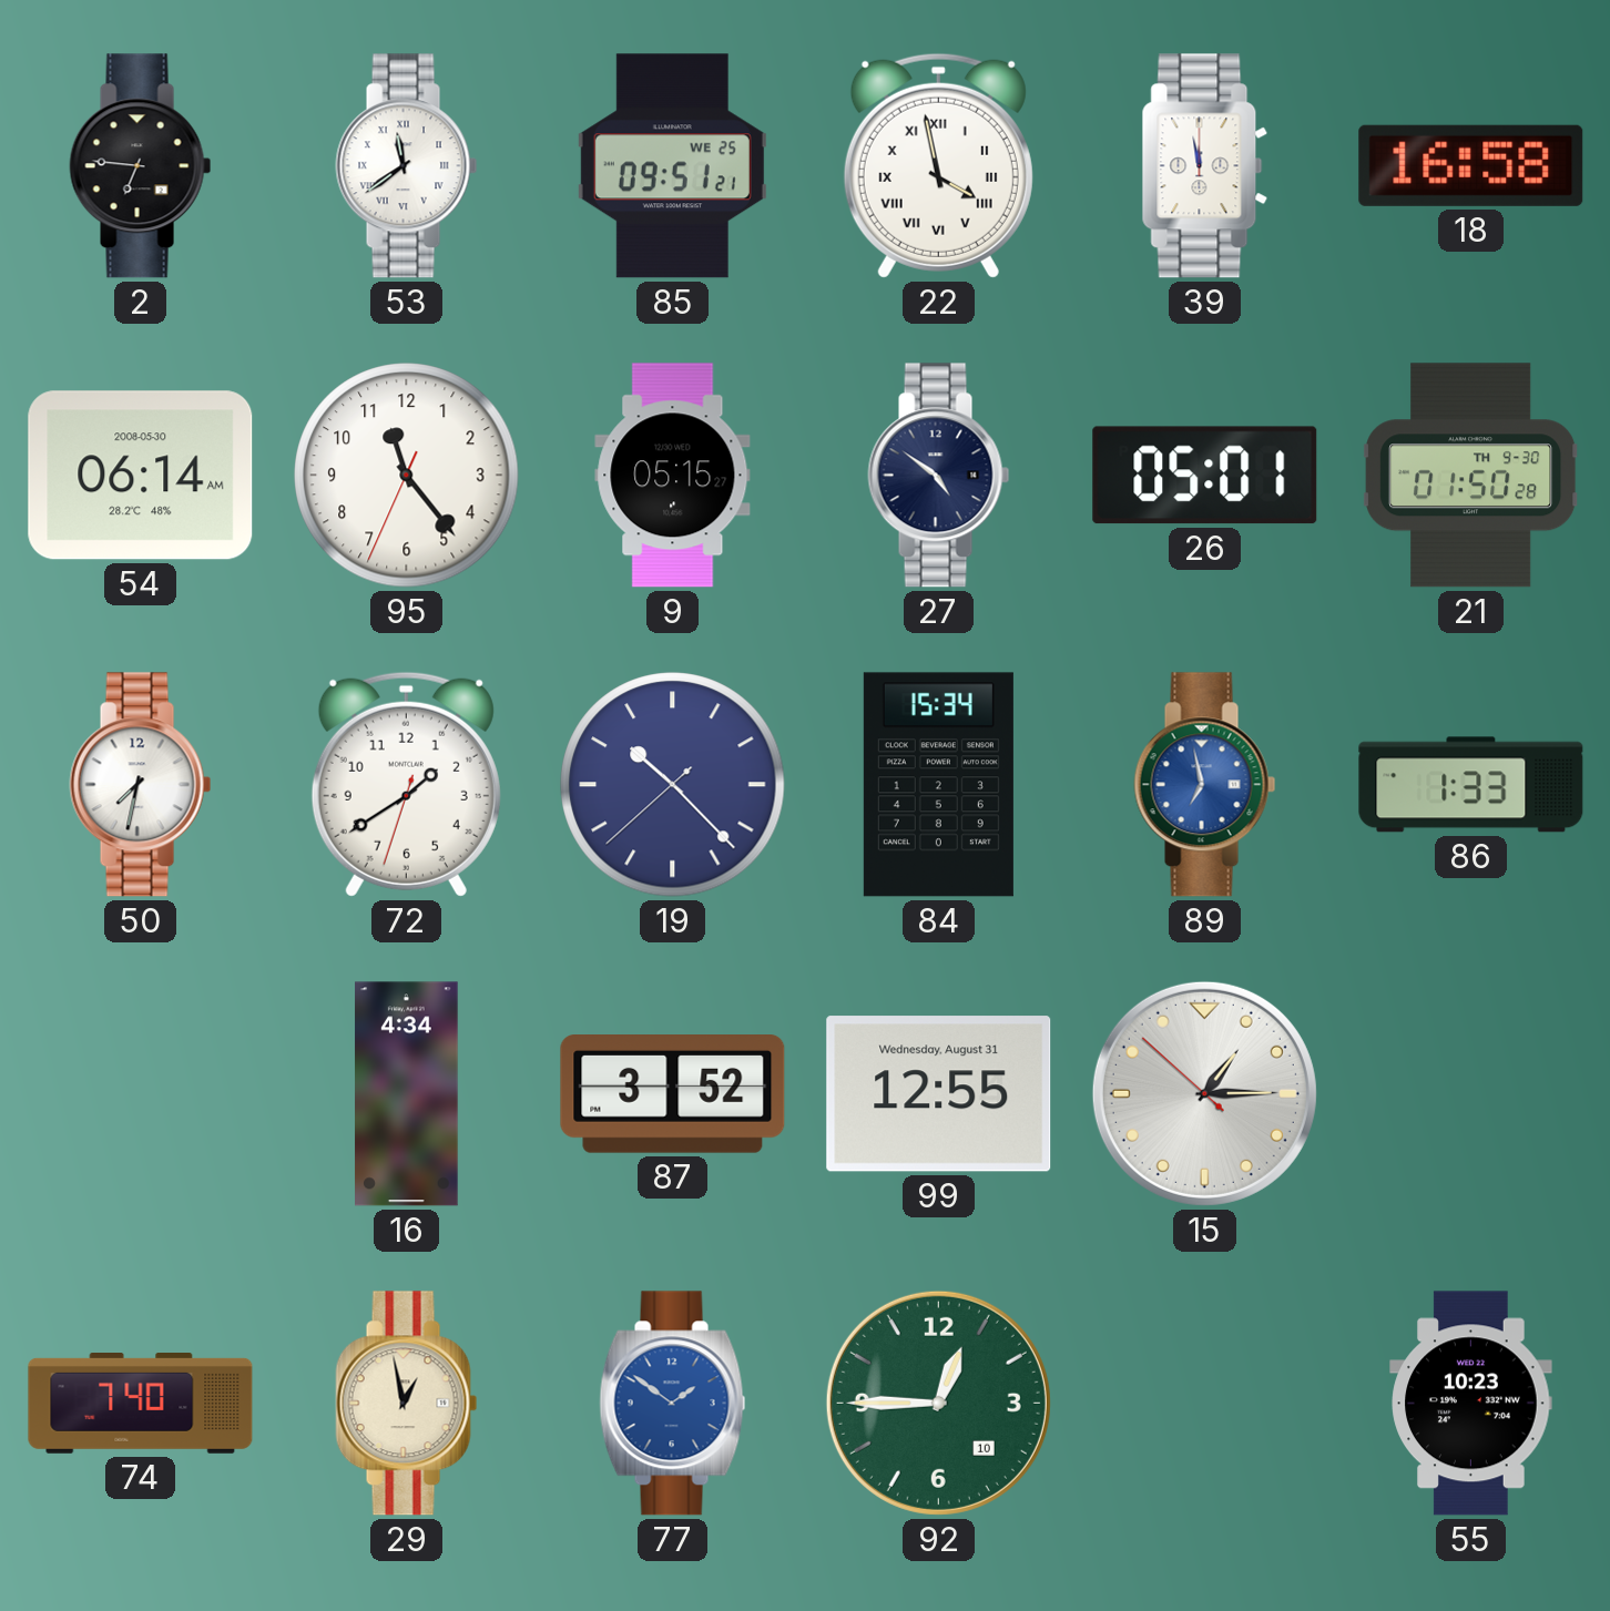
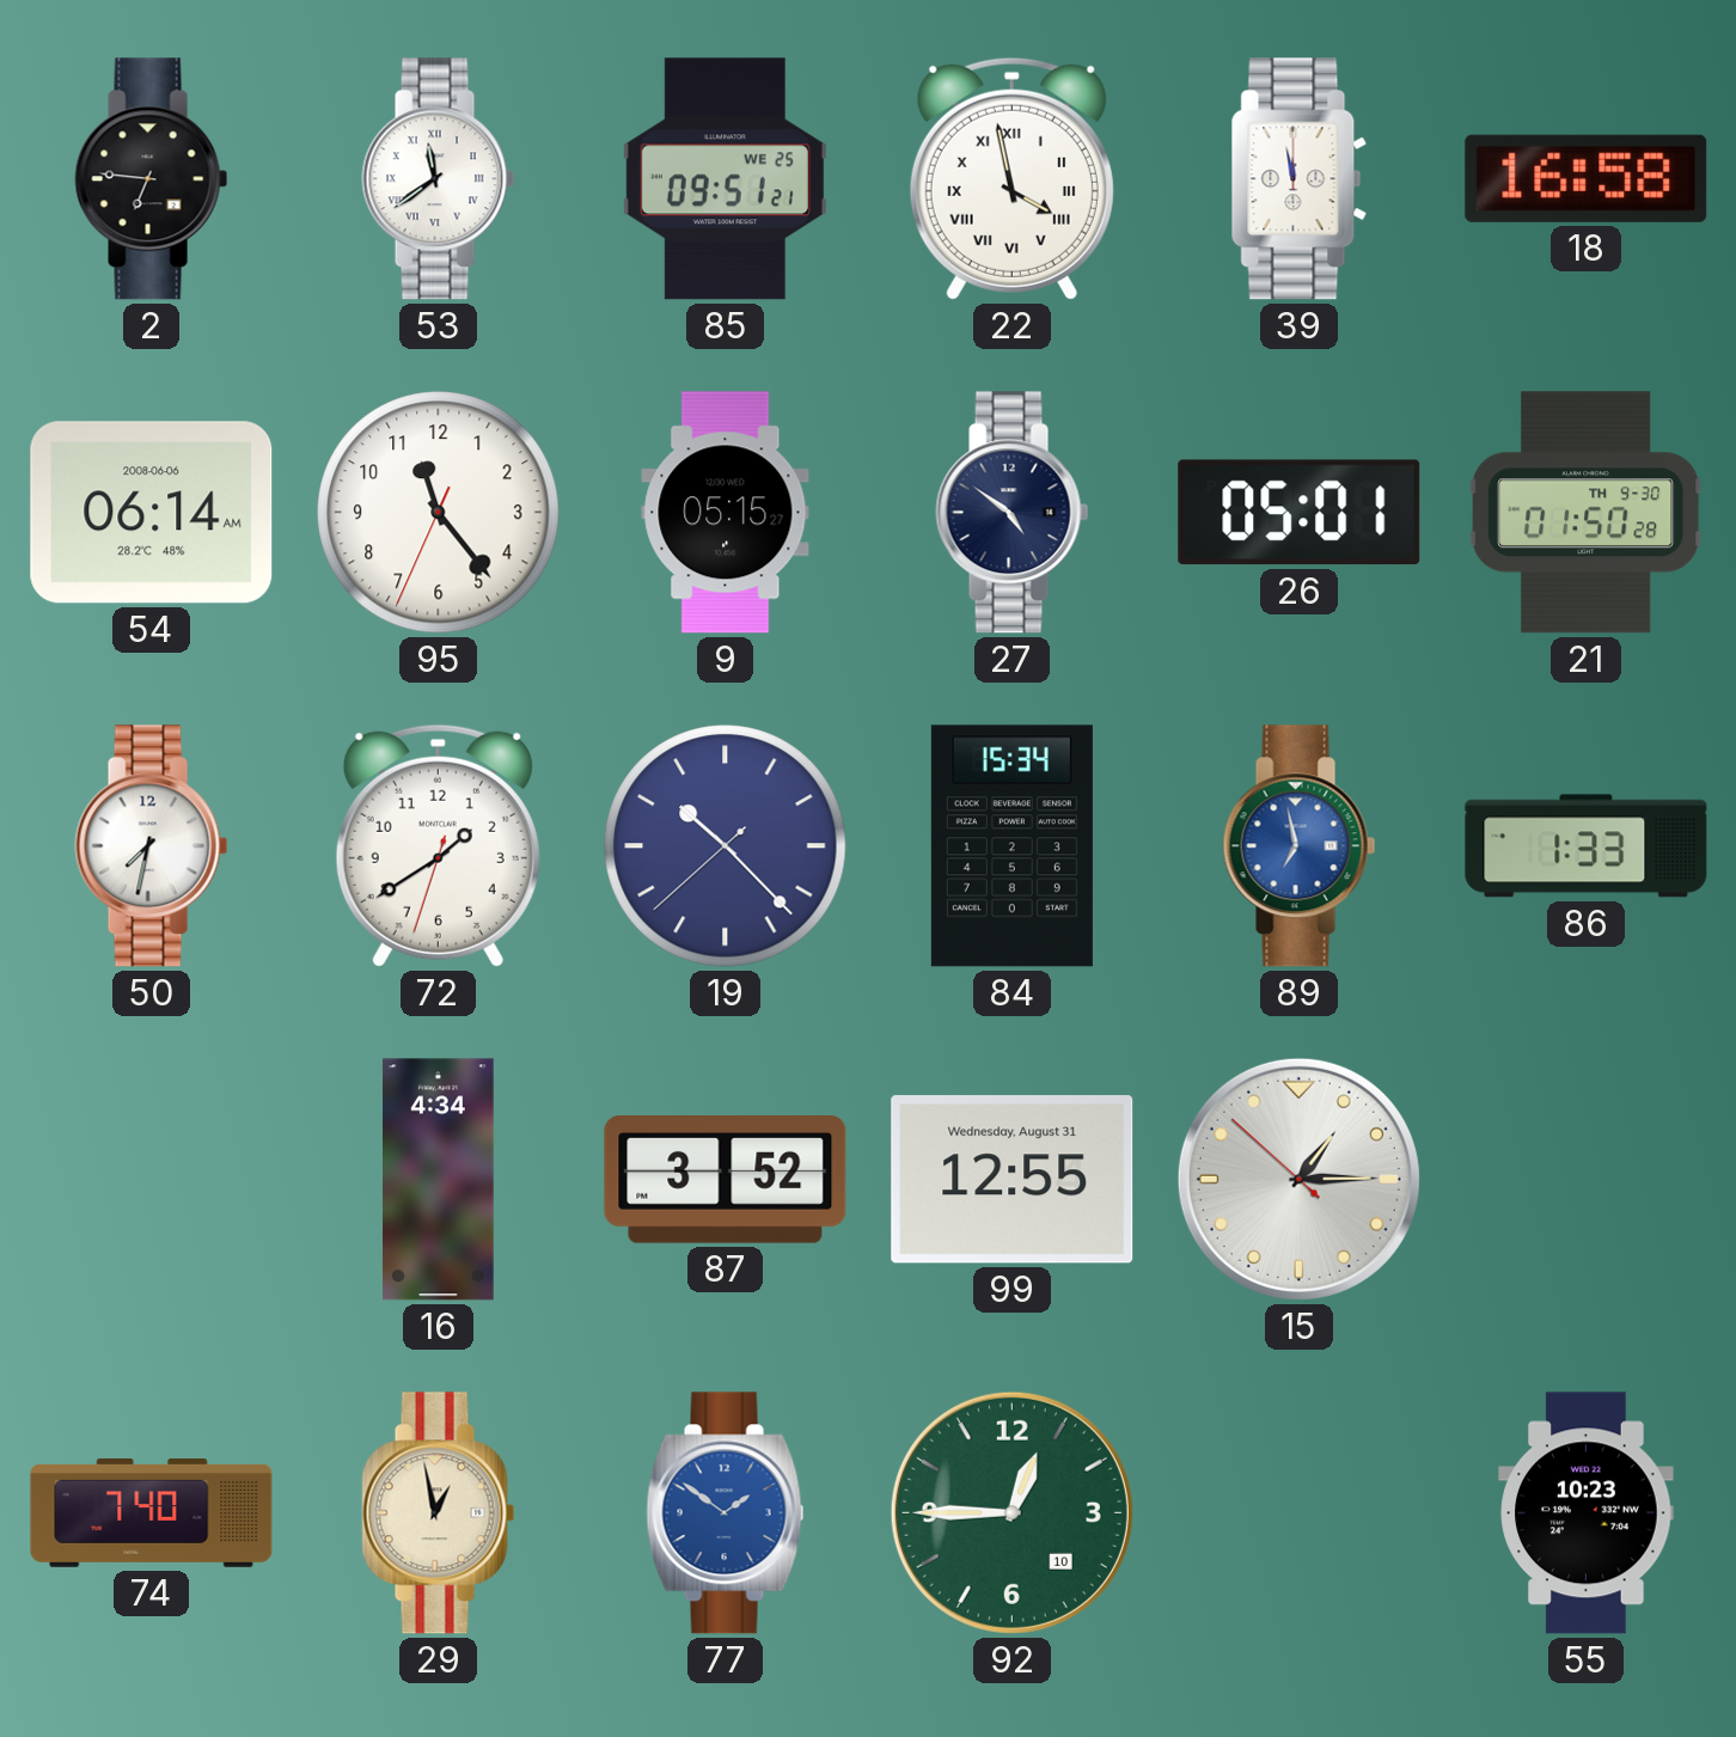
54 date: 2008-05-30 -> 2008-06-06
